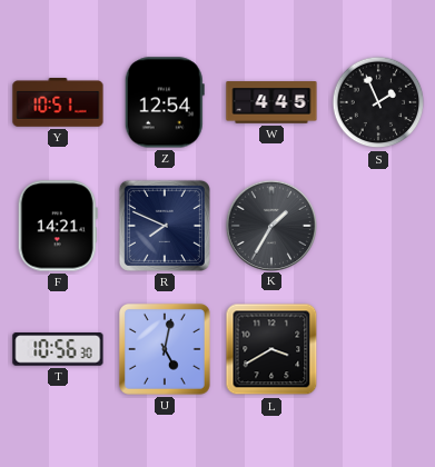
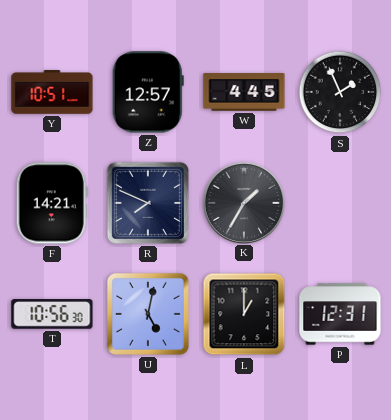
Z: 12:54 -> 12:57
L: 3:40 -> 1:00
P: none -> 12:31
